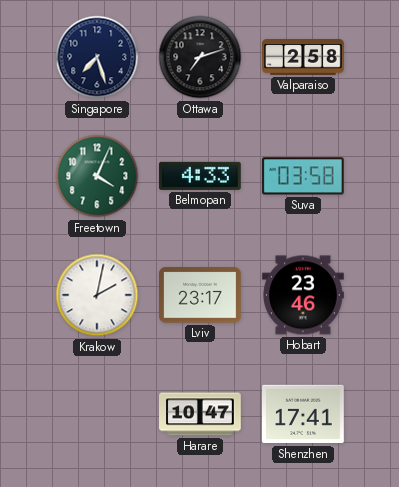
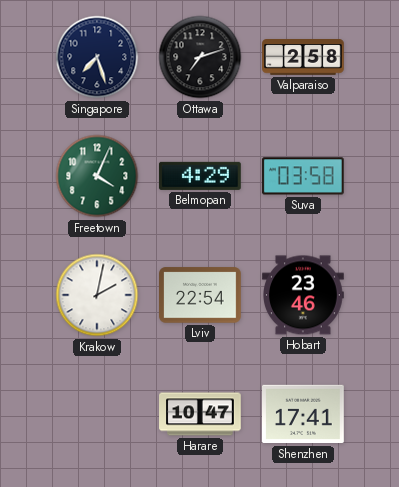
Belmopan: 4:33 -> 4:29
Lviv: 23:17 -> 22:54
